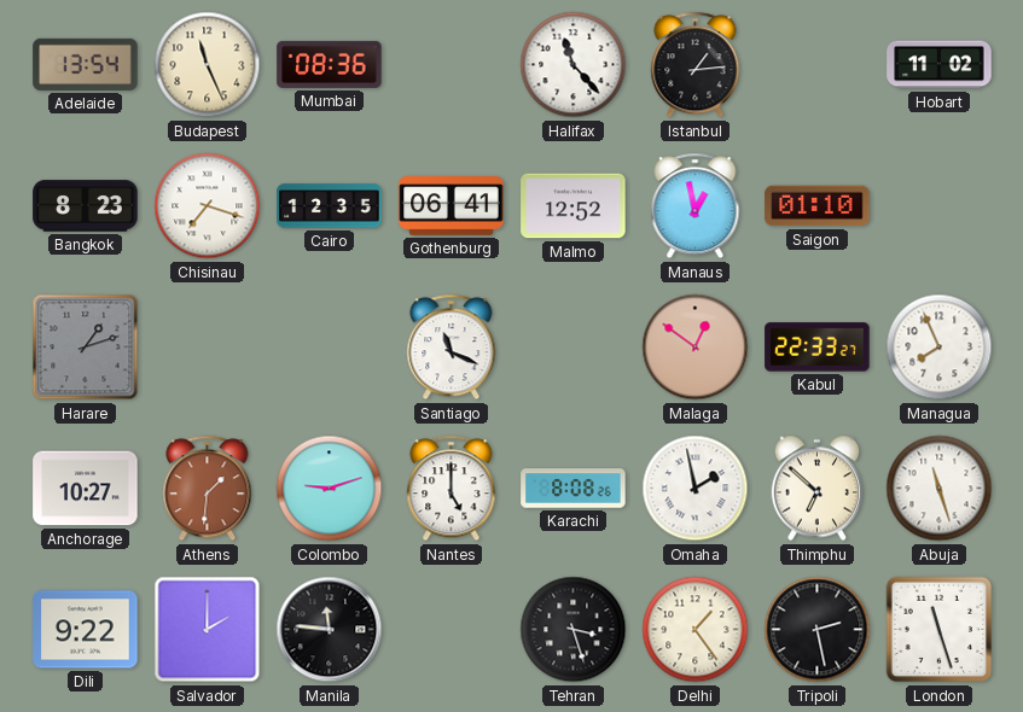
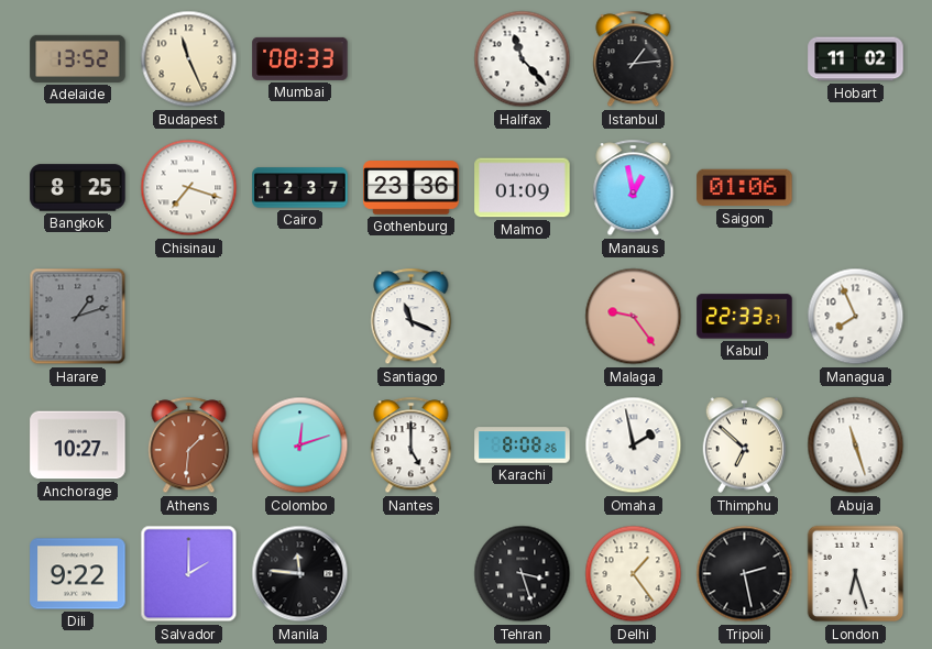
Adelaide: 13:54 -> 13:52
Mumbai: 08:36 -> 08:33
Bangkok: 8:23 -> 8:25
Cairo: 12:35 -> 12:37
Gothenburg: 06:41 -> 23:36
Malmo: 12:52 -> 01:09
Saigon: 01:10 -> 01:06
Malaga: 12:51 -> 9:24
Colombo: 9:12 -> 12:12
London: 11:27 -> 6:27
